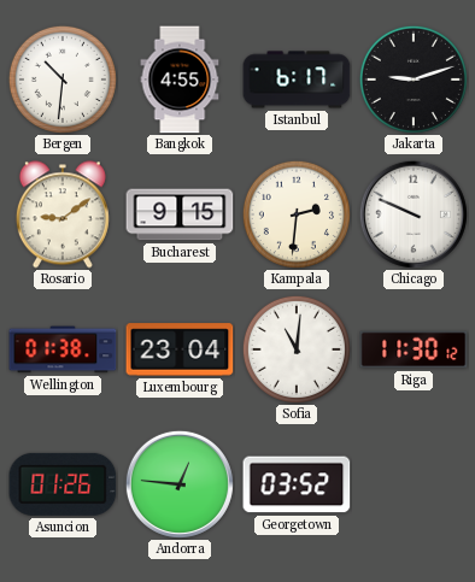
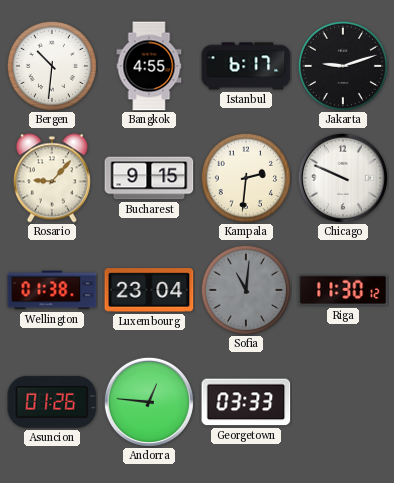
Rosario: 9:09 -> 9:07
Sofia dial: white -> grey
Georgetown: 03:52 -> 03:33
